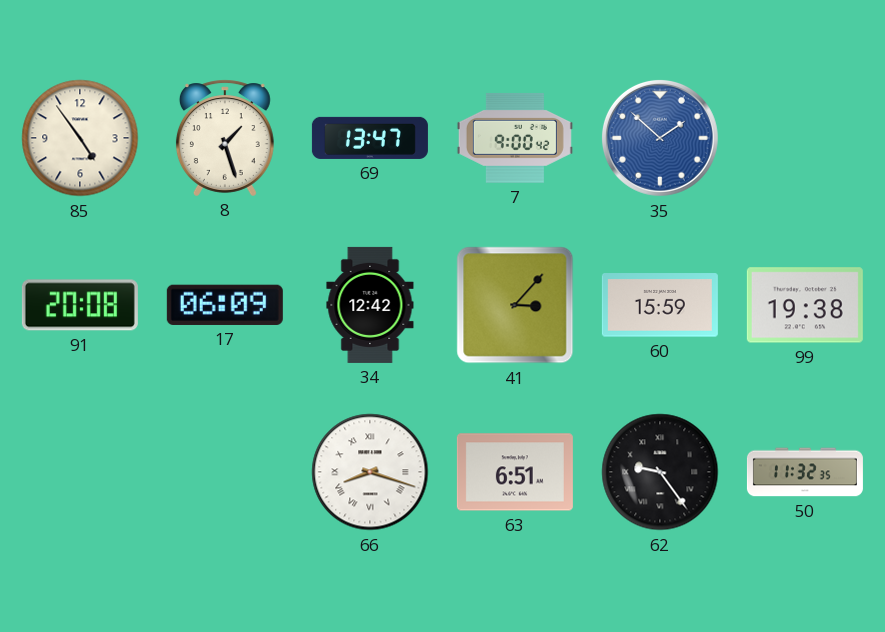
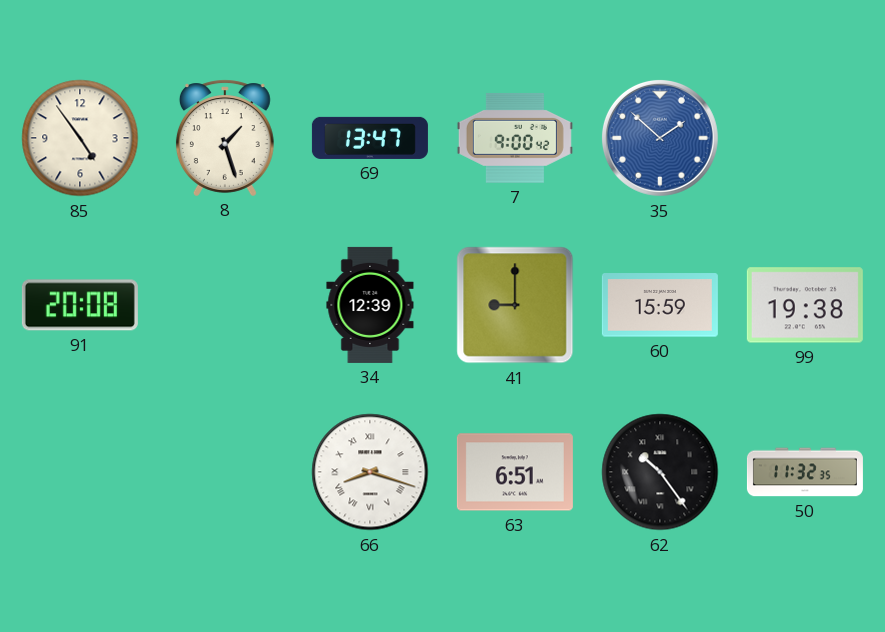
17: 06:09 -> none
34: 12:42 -> 12:39
41: 3:07 -> 9:00
62: 9:24 -> 10:24
